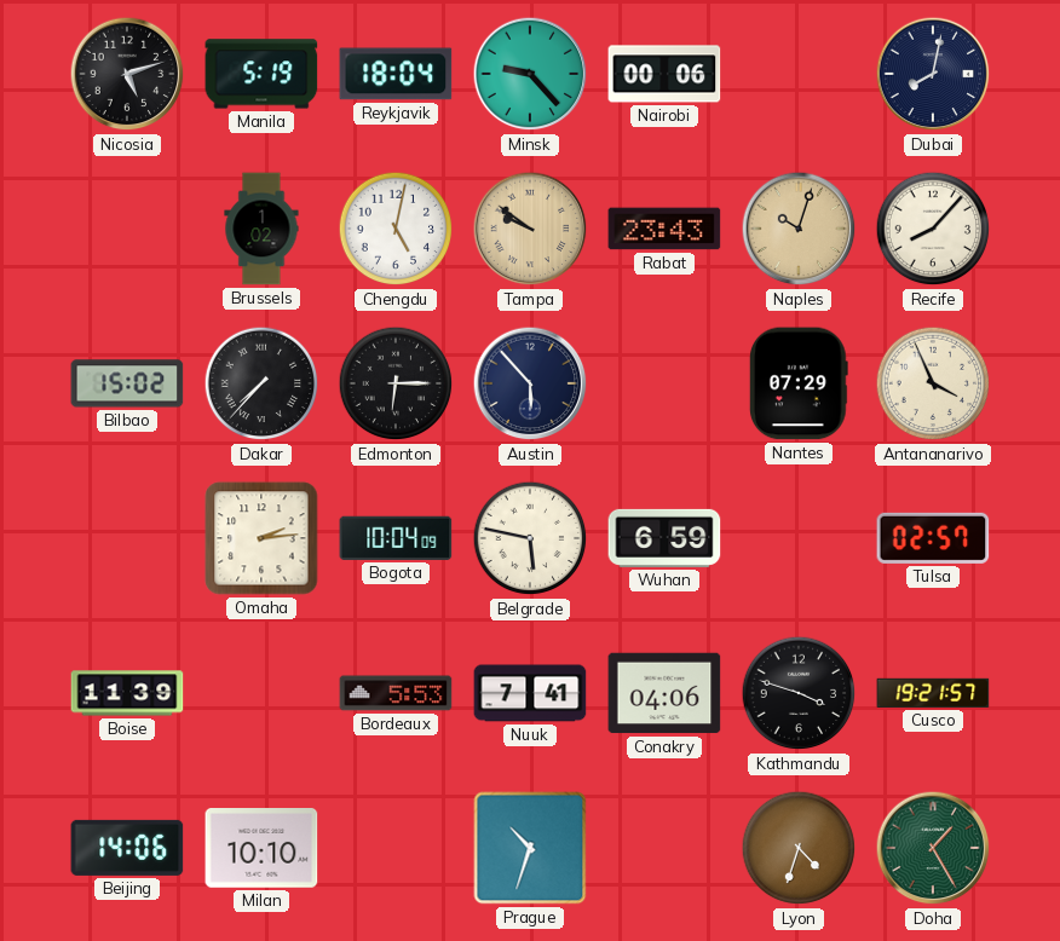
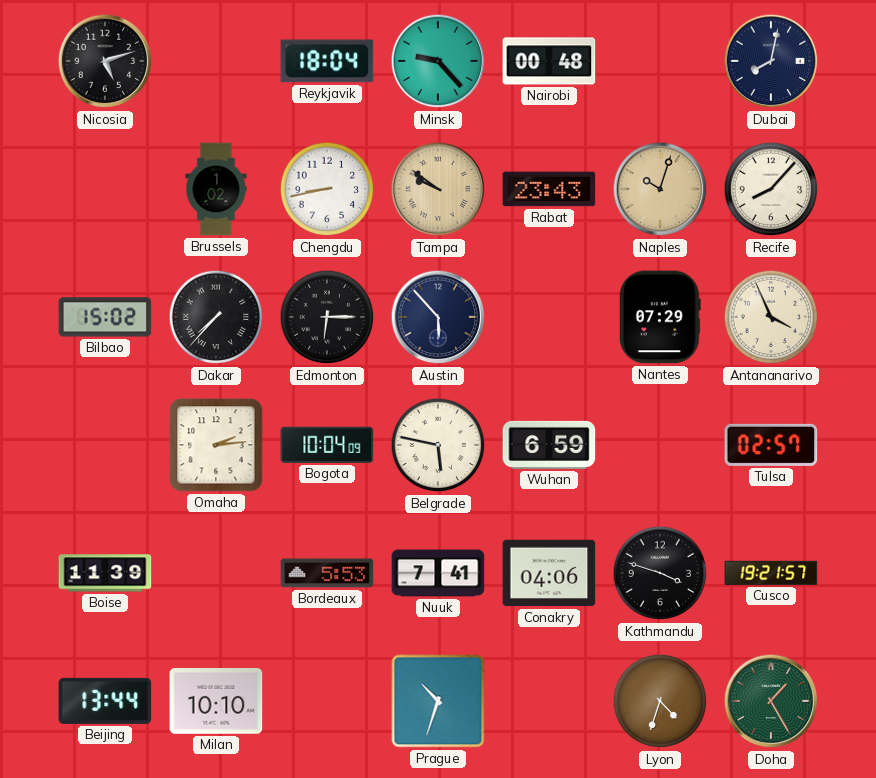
Manila: 5:19 -> none
Nairobi: 00:06 -> 00:48
Chengdu: 5:02 -> 8:43
Beijing: 14:06 -> 13:44
